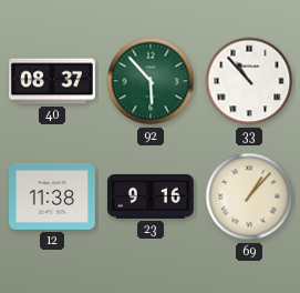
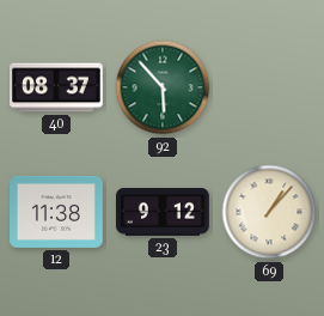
33: 10:53 -> none
23: 9:16 -> 9:12
